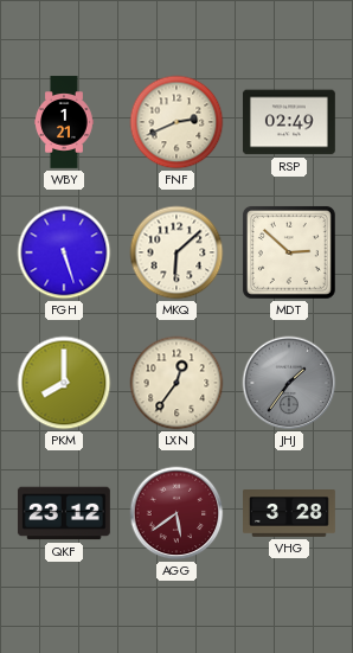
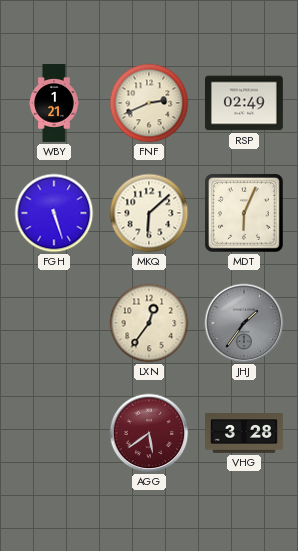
MDT: 2:52 -> 6:04
PKM: 8:00 -> none
QKF: 23:12 -> none
